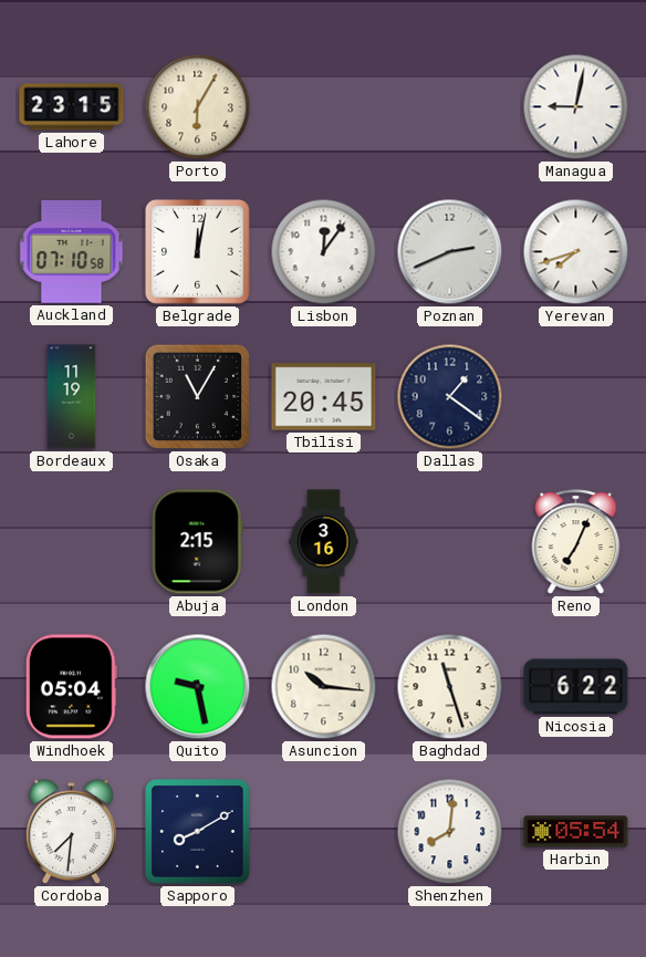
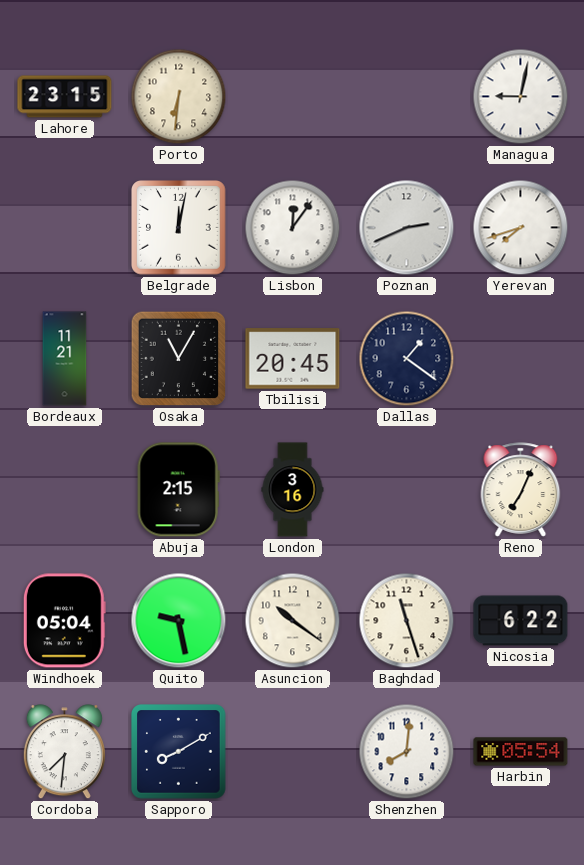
Porto: 6:05 -> 6:31
Auckland: 07:10 -> none
Bordeaux: 11:19 -> 11:21
Asuncion: 10:16 -> 10:21
